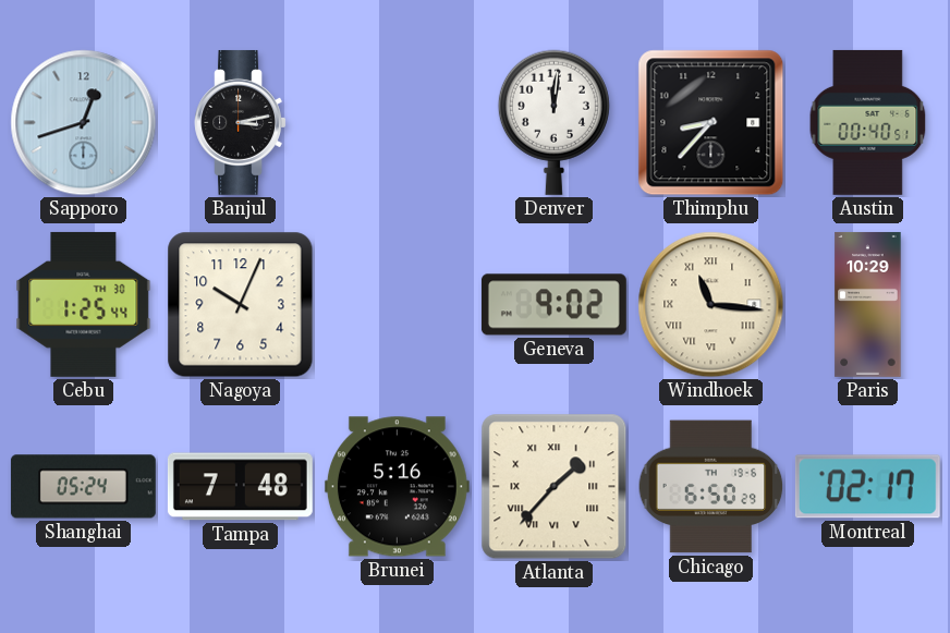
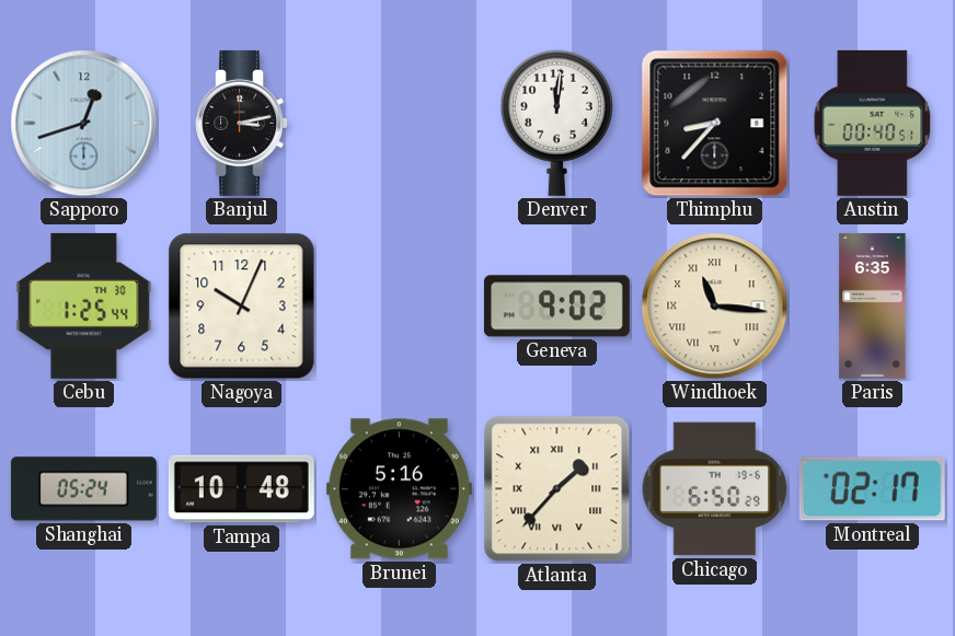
Paris: 10:29 -> 6:35
Tampa: 7:48 -> 10:48
